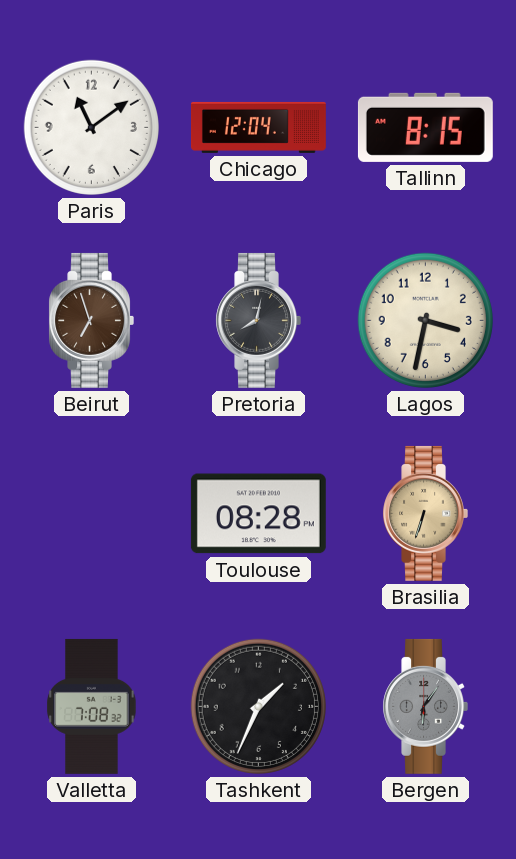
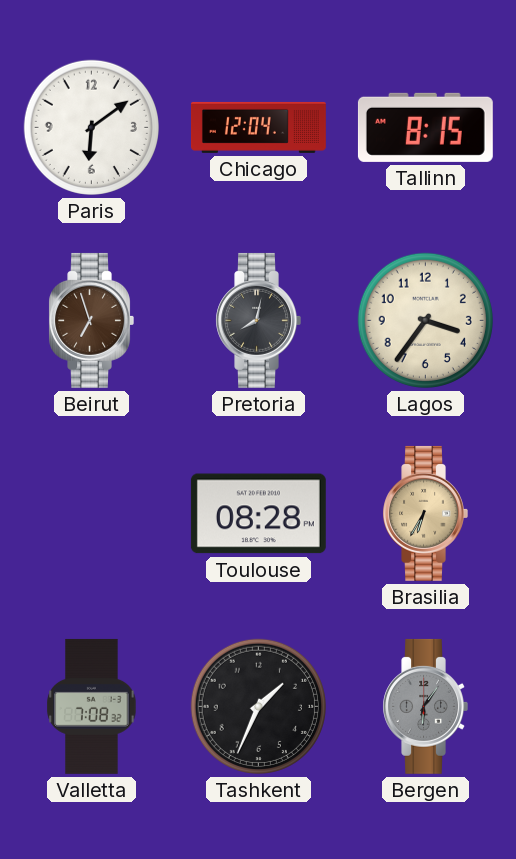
Paris: 11:09 -> 6:09
Lagos: 3:32 -> 3:36
Brasilia: 6:33 -> 6:35
